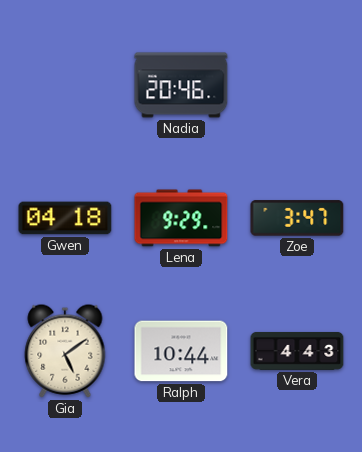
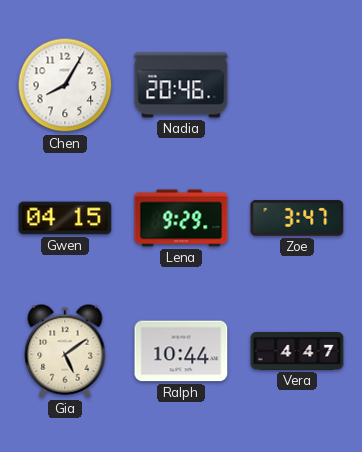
Chen: none -> 8:05
Gwen: 04:18 -> 04:15
Vera: 4:43 -> 4:47
